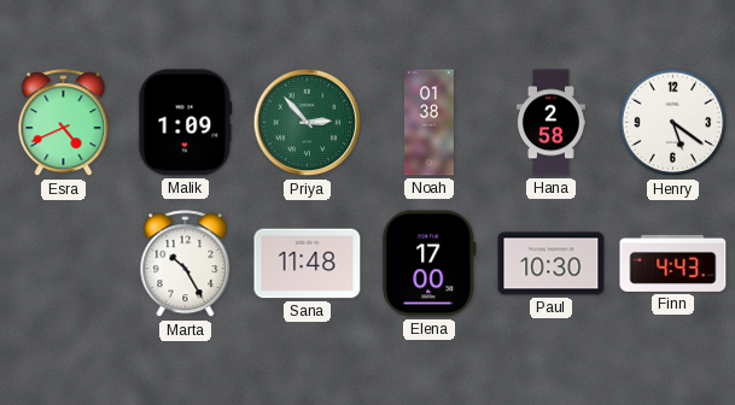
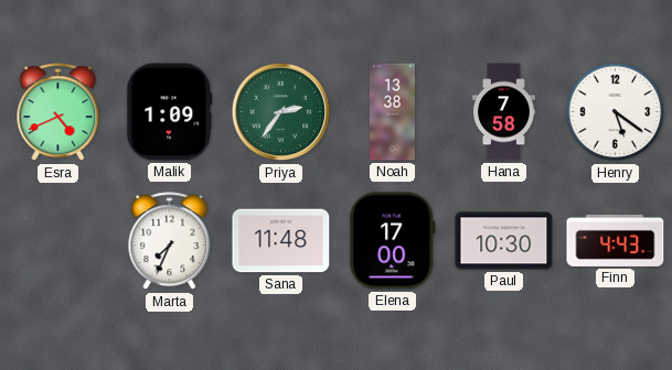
Priya: 2:53 -> 2:36
Noah: 01:38 -> 13:38
Hana: 2:58 -> 7:58
Marta: 10:25 -> 7:34
